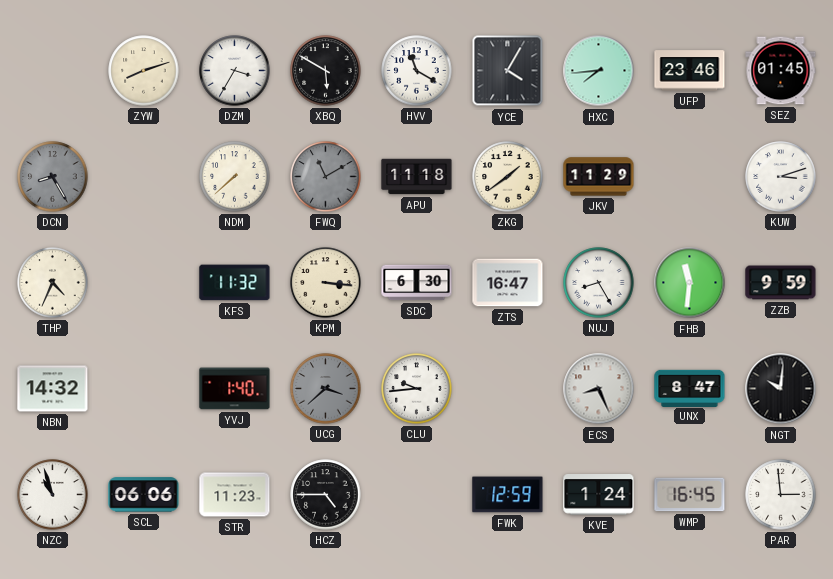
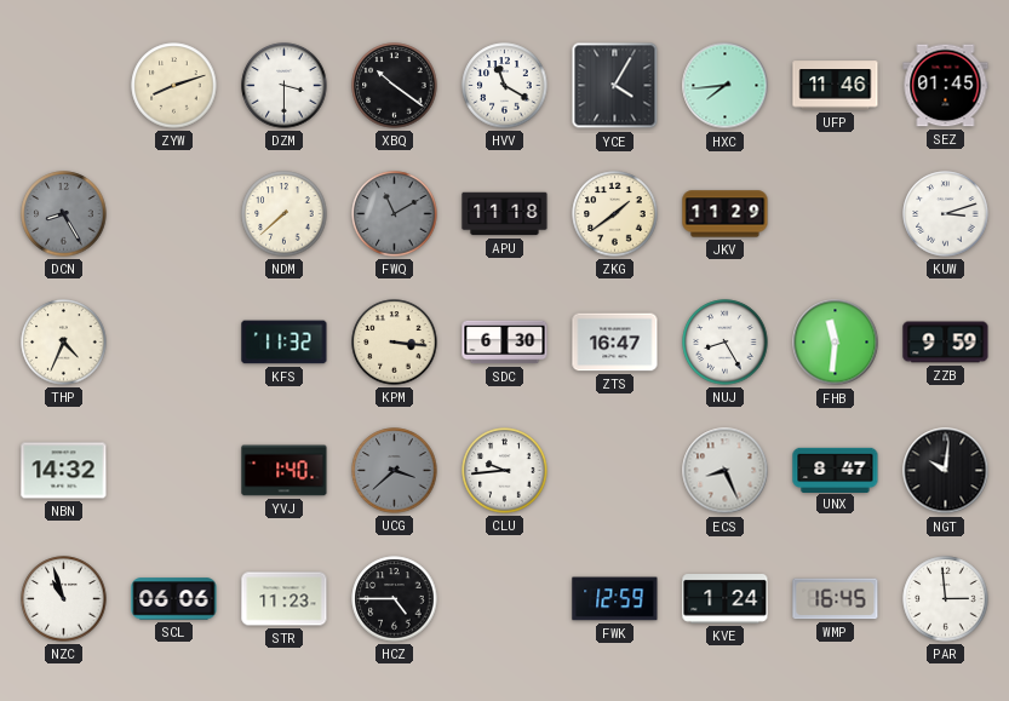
DZM: 3:35 -> 3:30
XBQ: 5:50 -> 10:21
UFP: 23:46 -> 11:46
